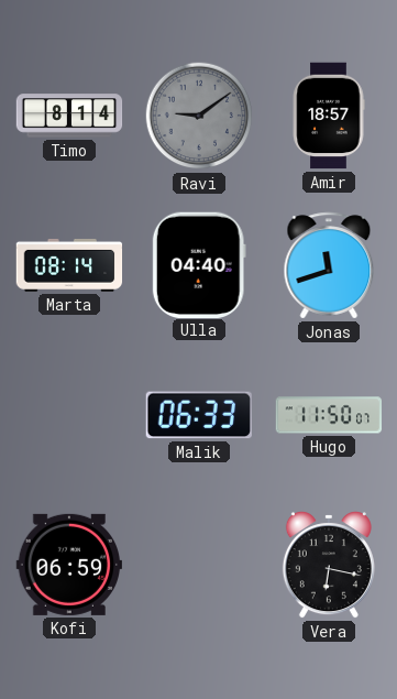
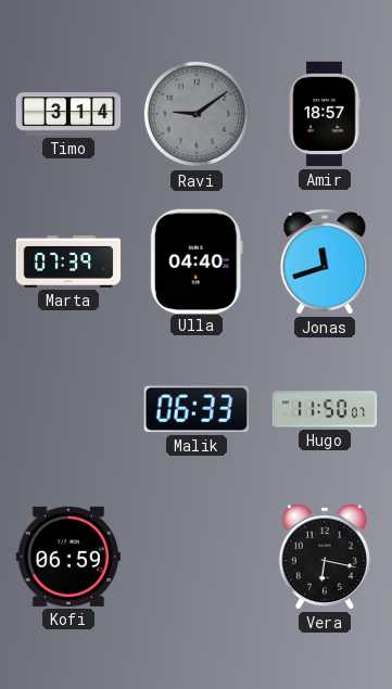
Timo: 8:14 -> 3:14
Marta: 08:14 -> 07:39
